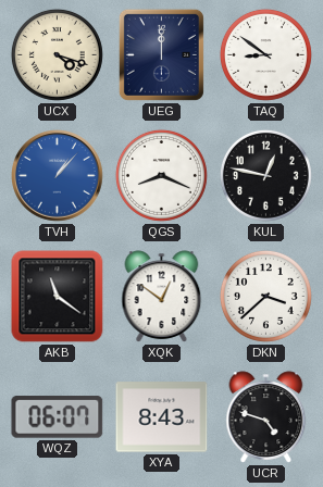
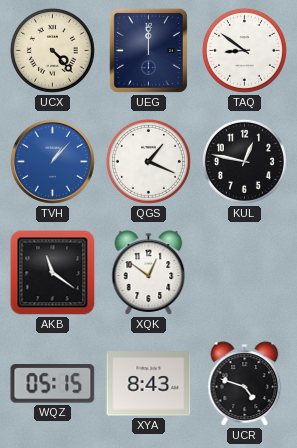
UCX: 4:18 -> 4:23
QGS: 8:19 -> 1:19
DKN: 3:38 -> none
WQZ: 06:07 -> 05:15
